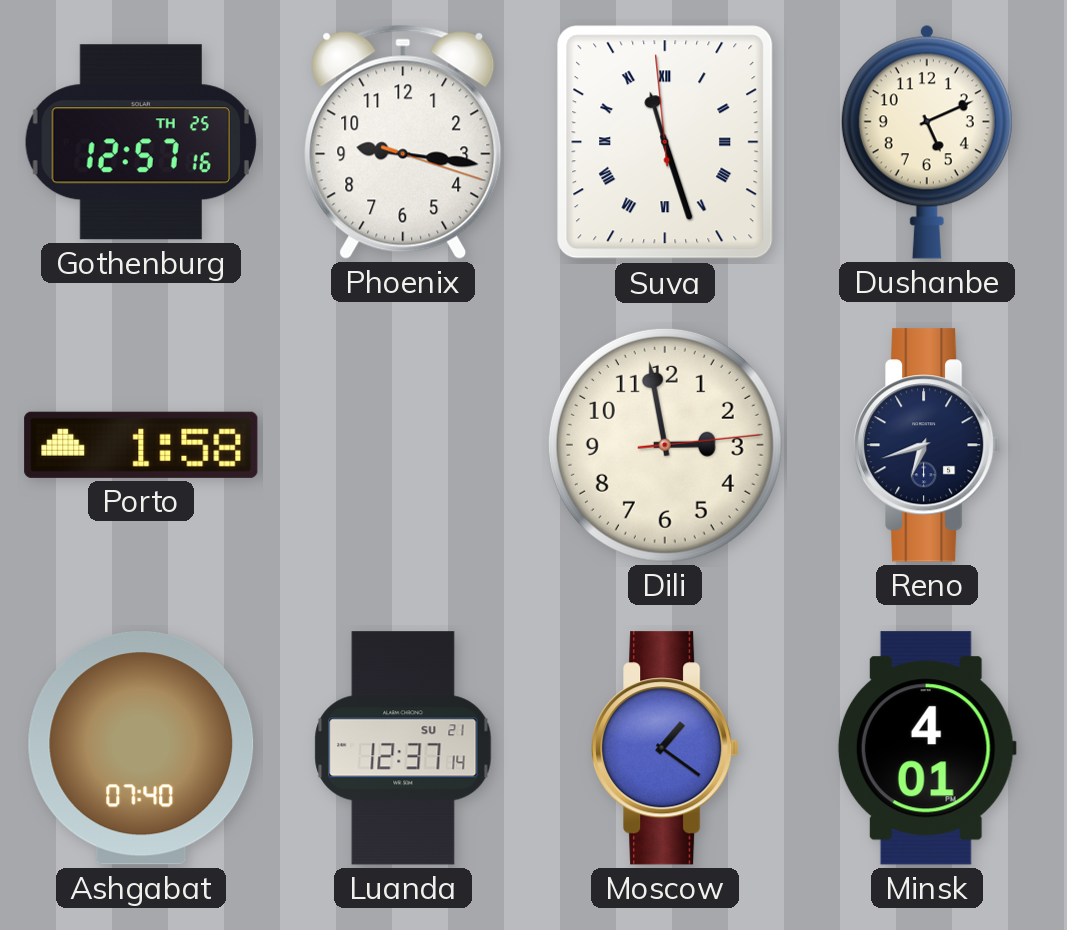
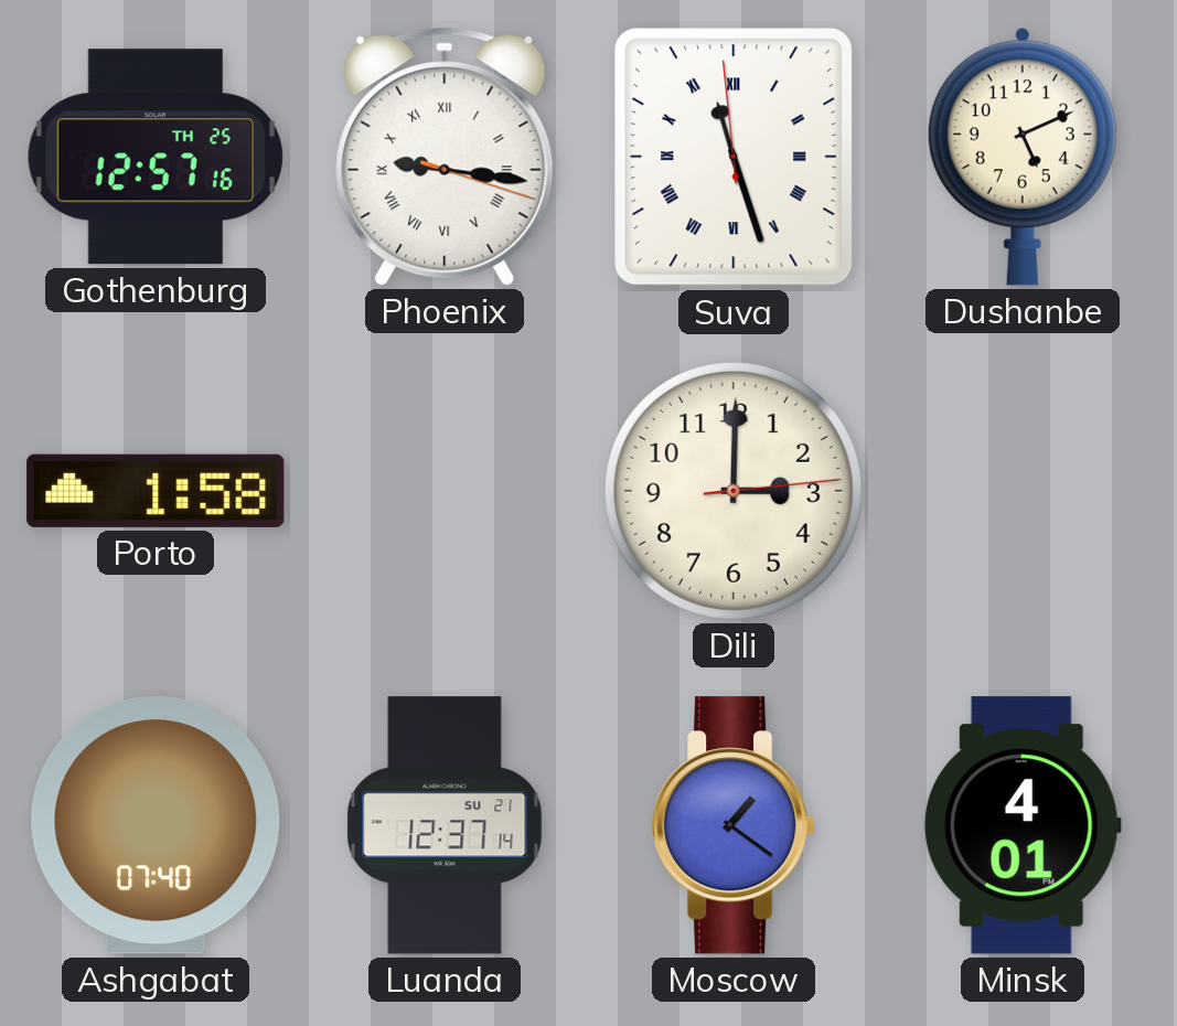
Phoenix numerals: Arabic -> Roman
Dili: 2:58 -> 3:00
Reno: 6:42 -> none
